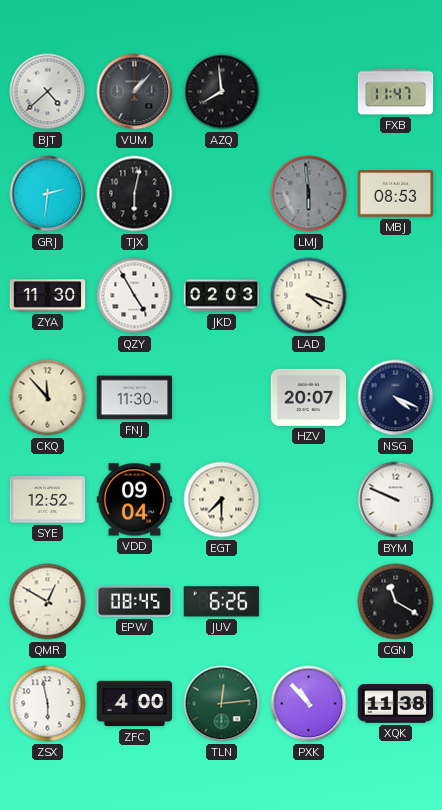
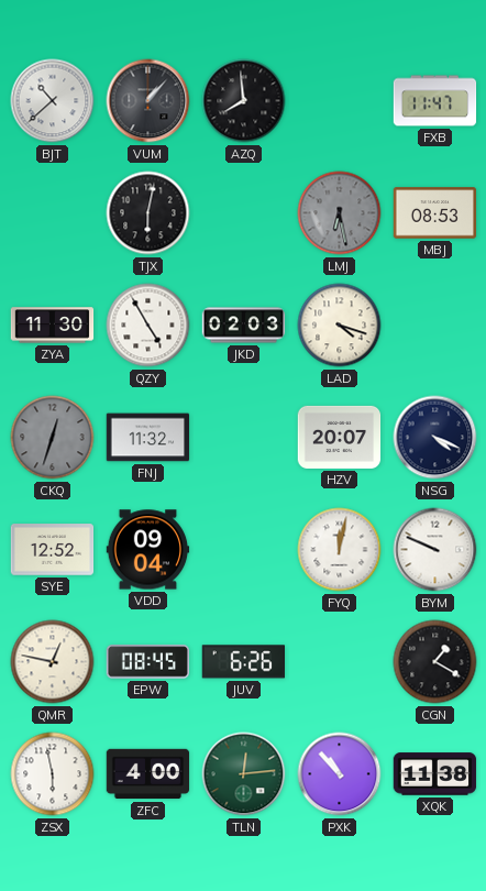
BJT: 4:38 -> 10:38
GRJ: 2:31 -> none
LMJ: 5:59 -> 6:28
CKQ: 11:53 -> 12:33
CKQ dial: cream -> grey
FNJ: 11:30 -> 11:32
EGT: 7:30 -> none
FYQ: none -> 12:02
QMR: 12:50 -> 12:47
CGN: 11:20 -> 1:20
